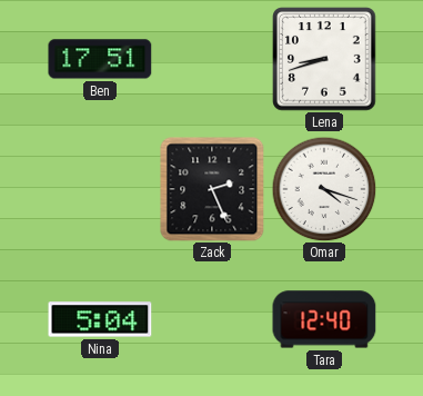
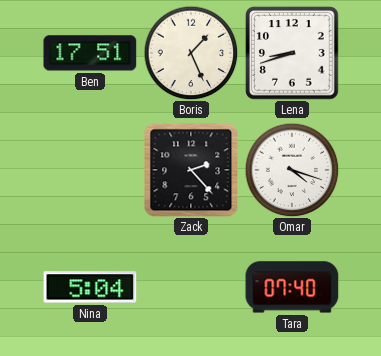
Boris: none -> 1:26
Zack: 2:26 -> 2:23
Tara: 12:40 -> 07:40
